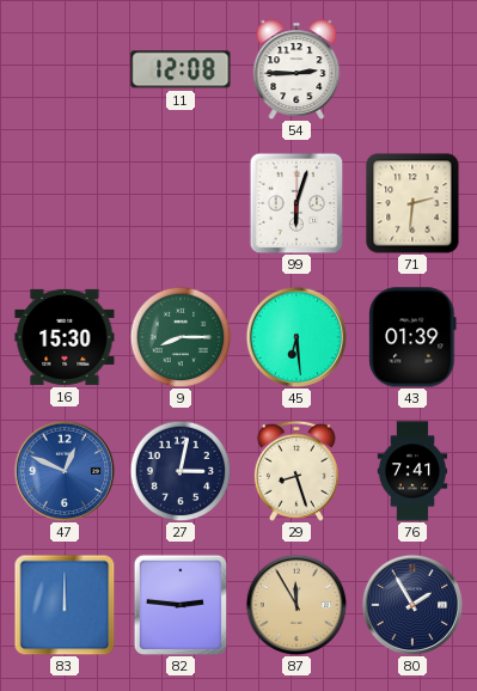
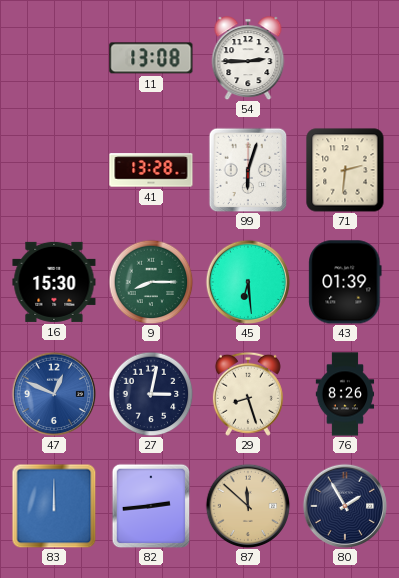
11: 12:08 -> 13:08
41: none -> 13:28
76: 7:41 -> 8:26
82: 2:46 -> 2:44
87: 11:55 -> 11:52
